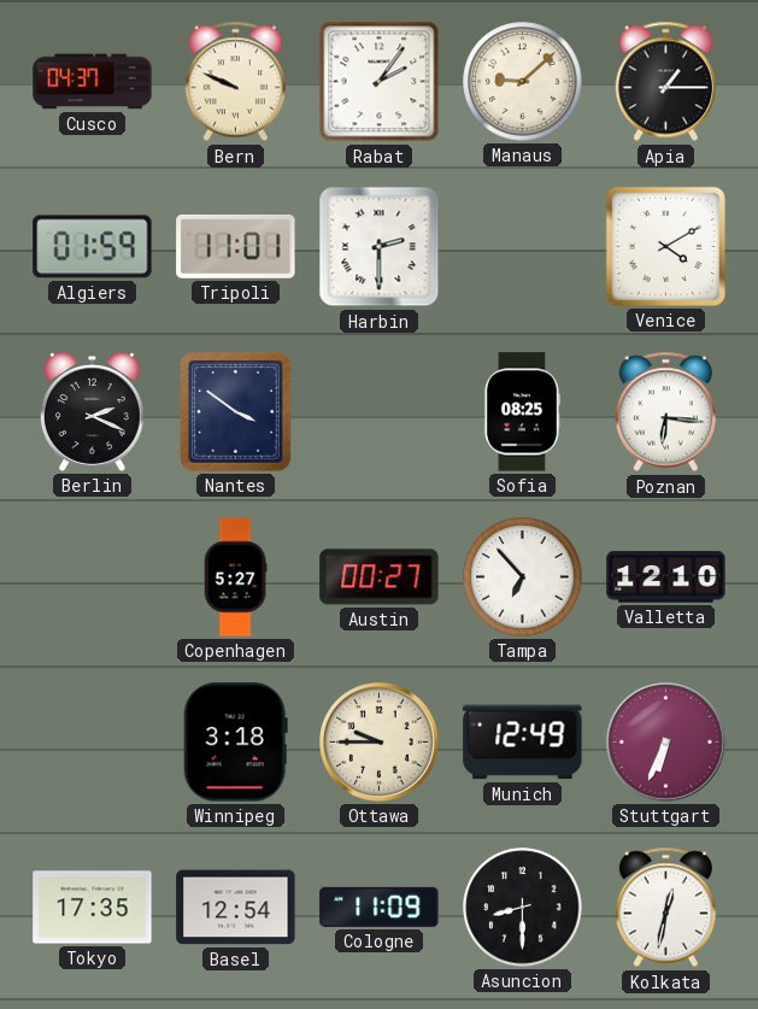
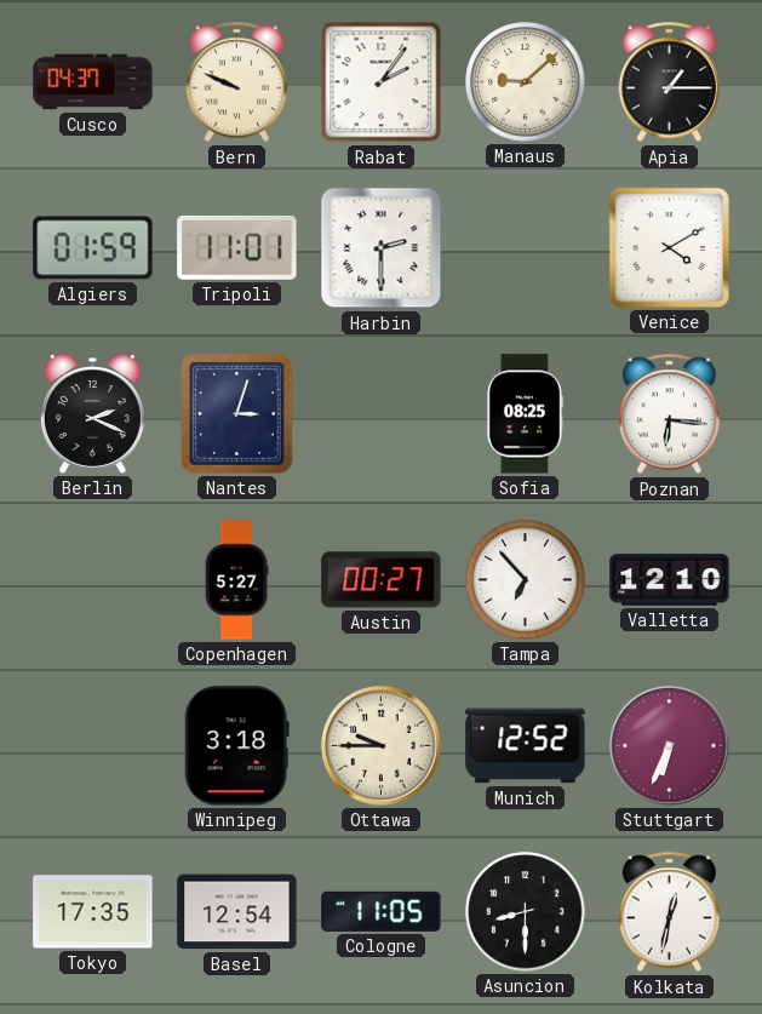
Nantes: 3:51 -> 3:03
Munich: 12:49 -> 12:52
Cologne: 11:09 -> 11:05
